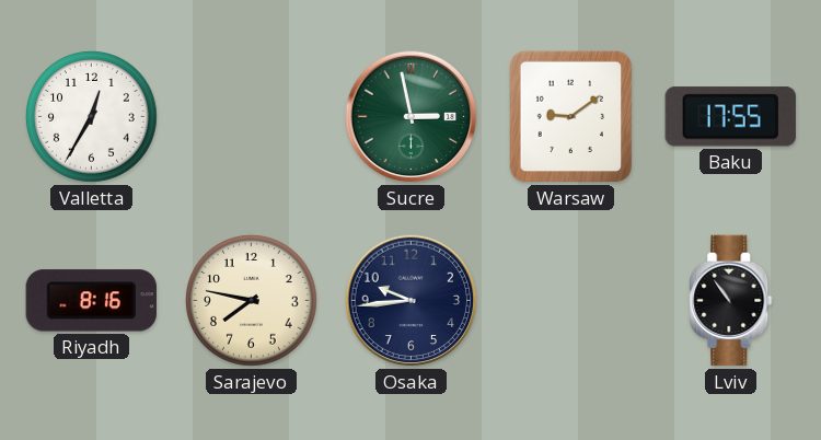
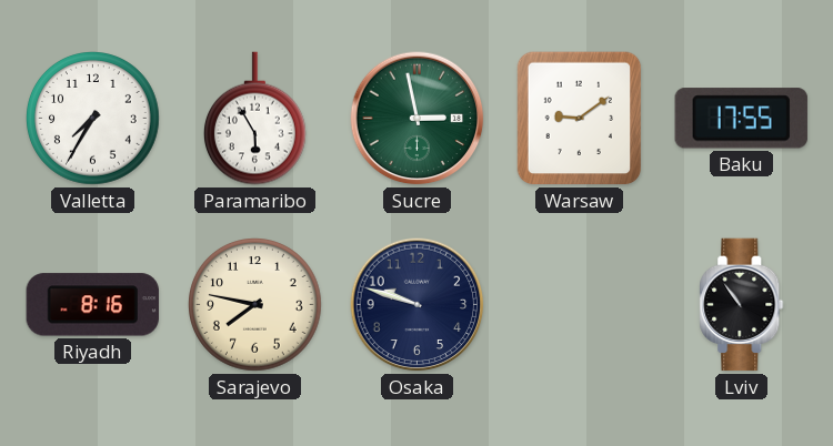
Valletta: 12:35 -> 7:35
Paramaribo: none -> 5:55
Osaka: 9:44 -> 9:48
